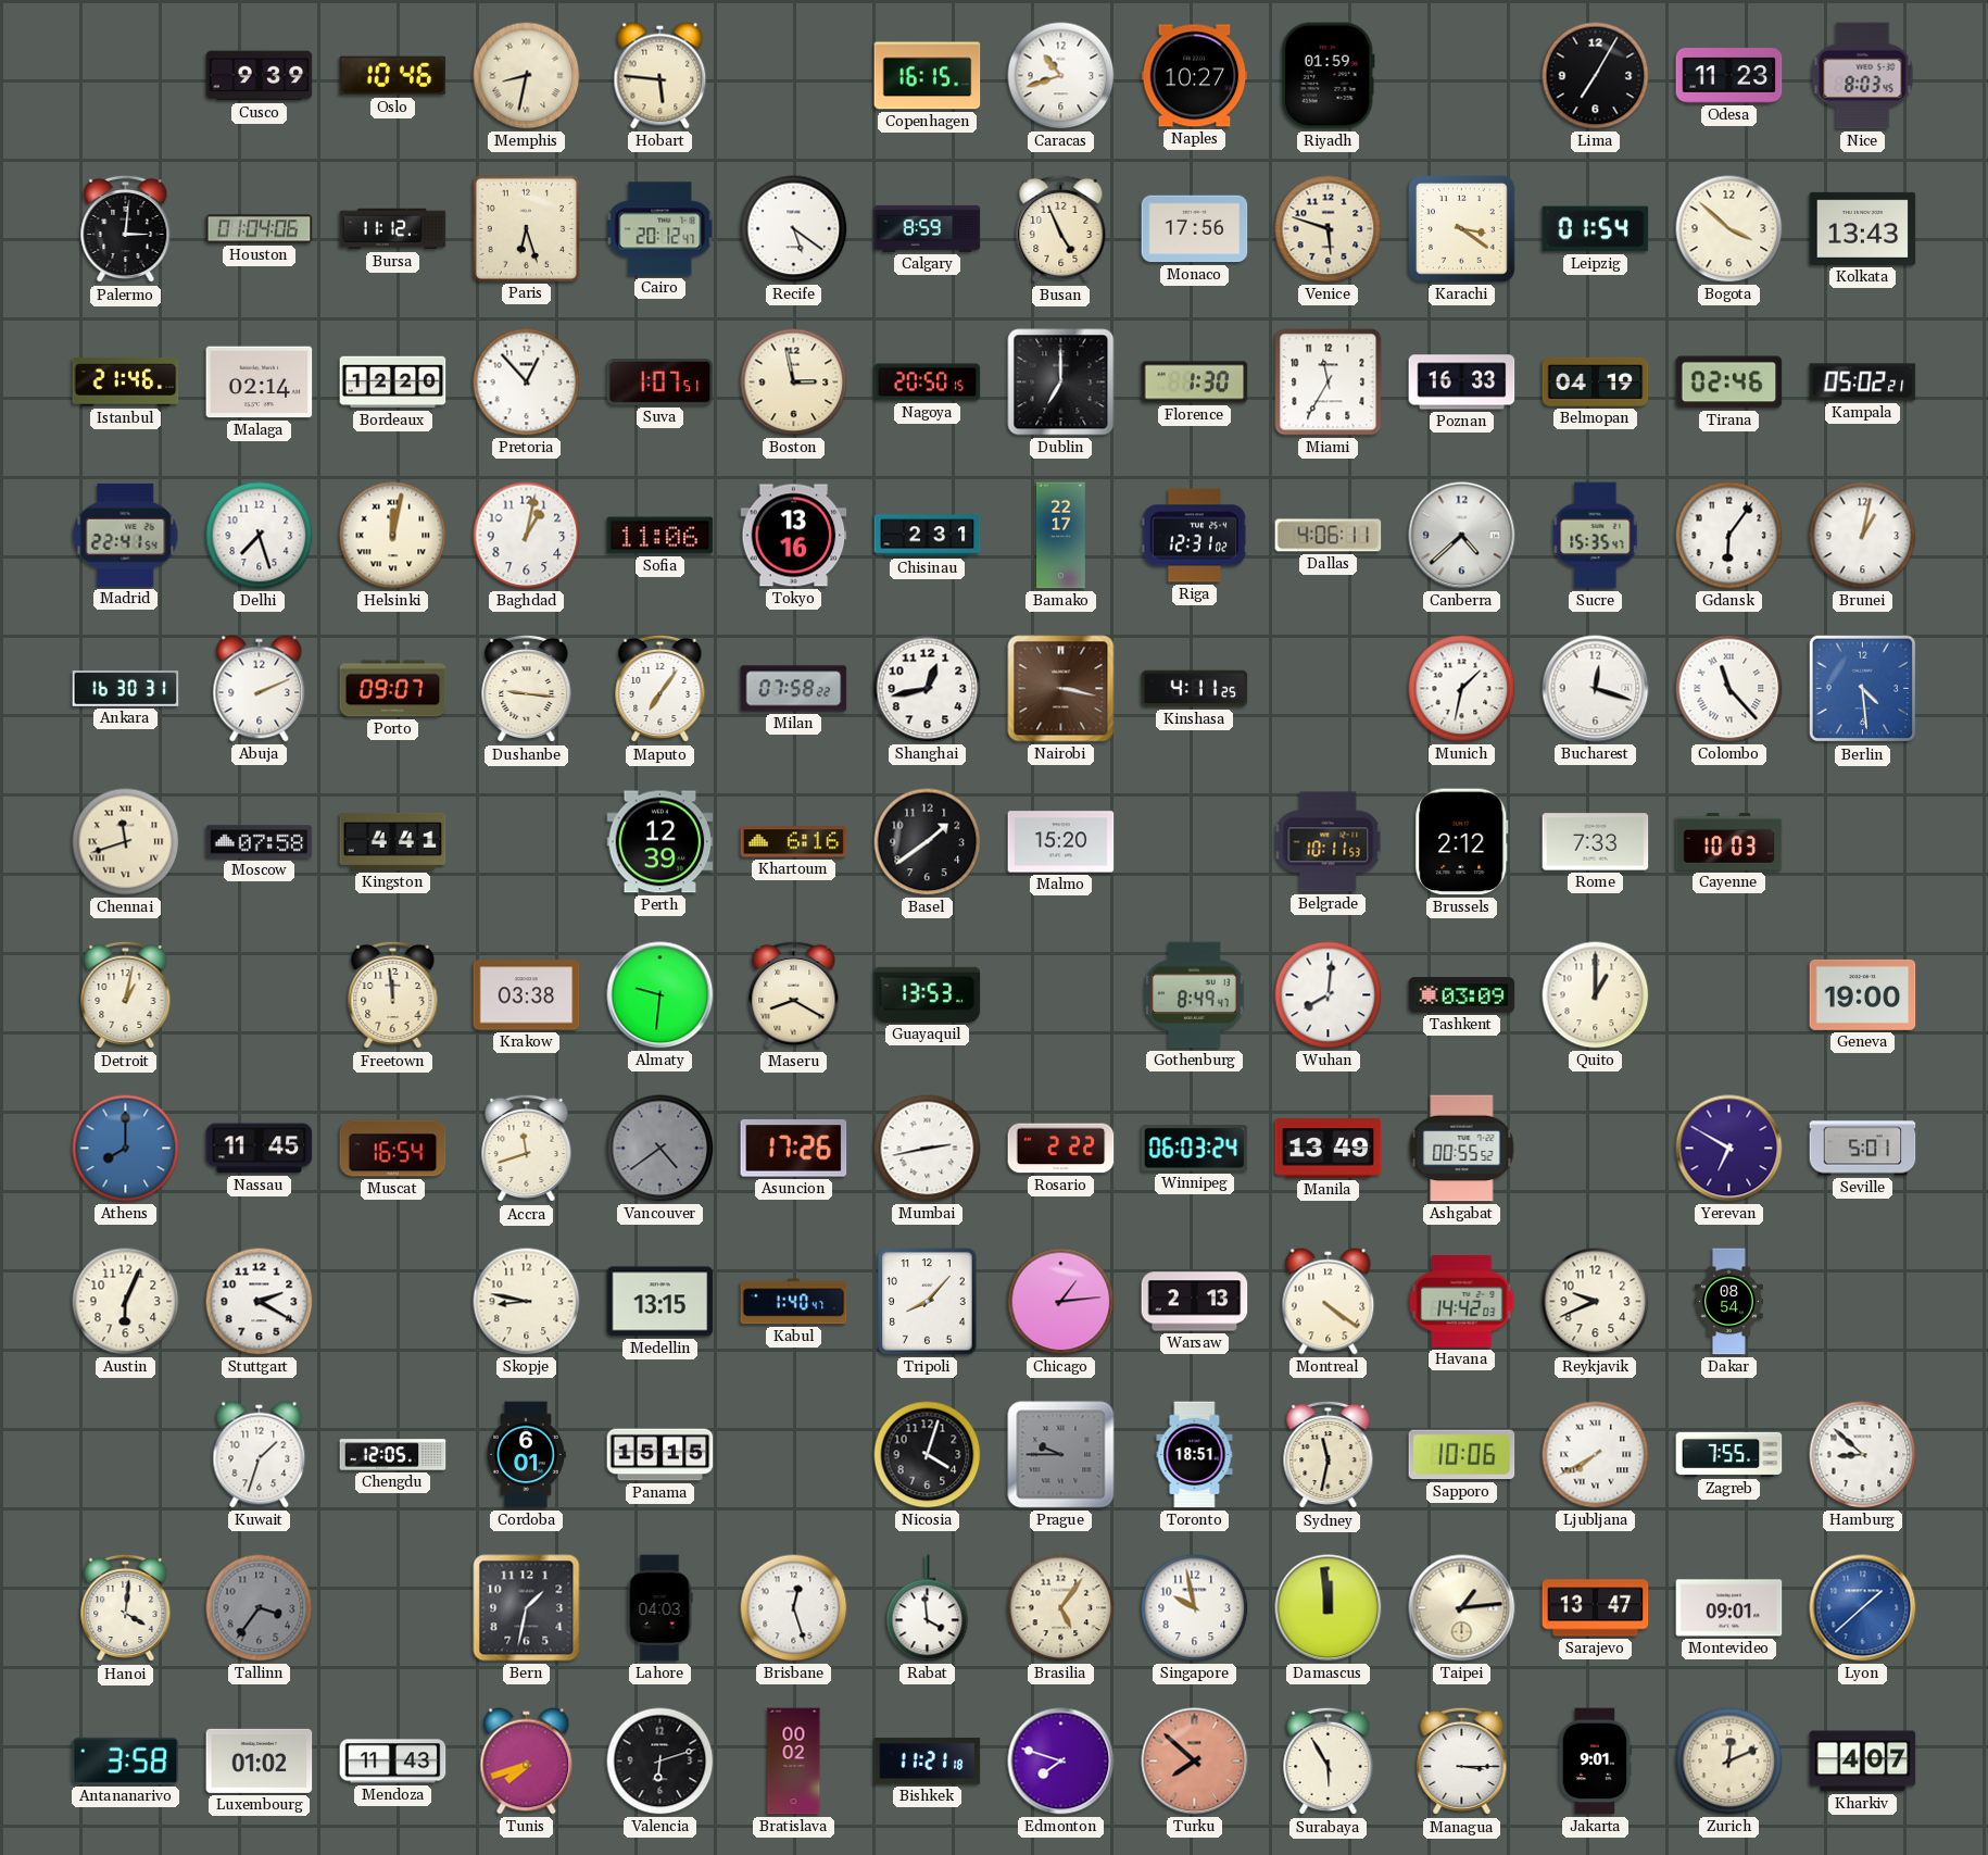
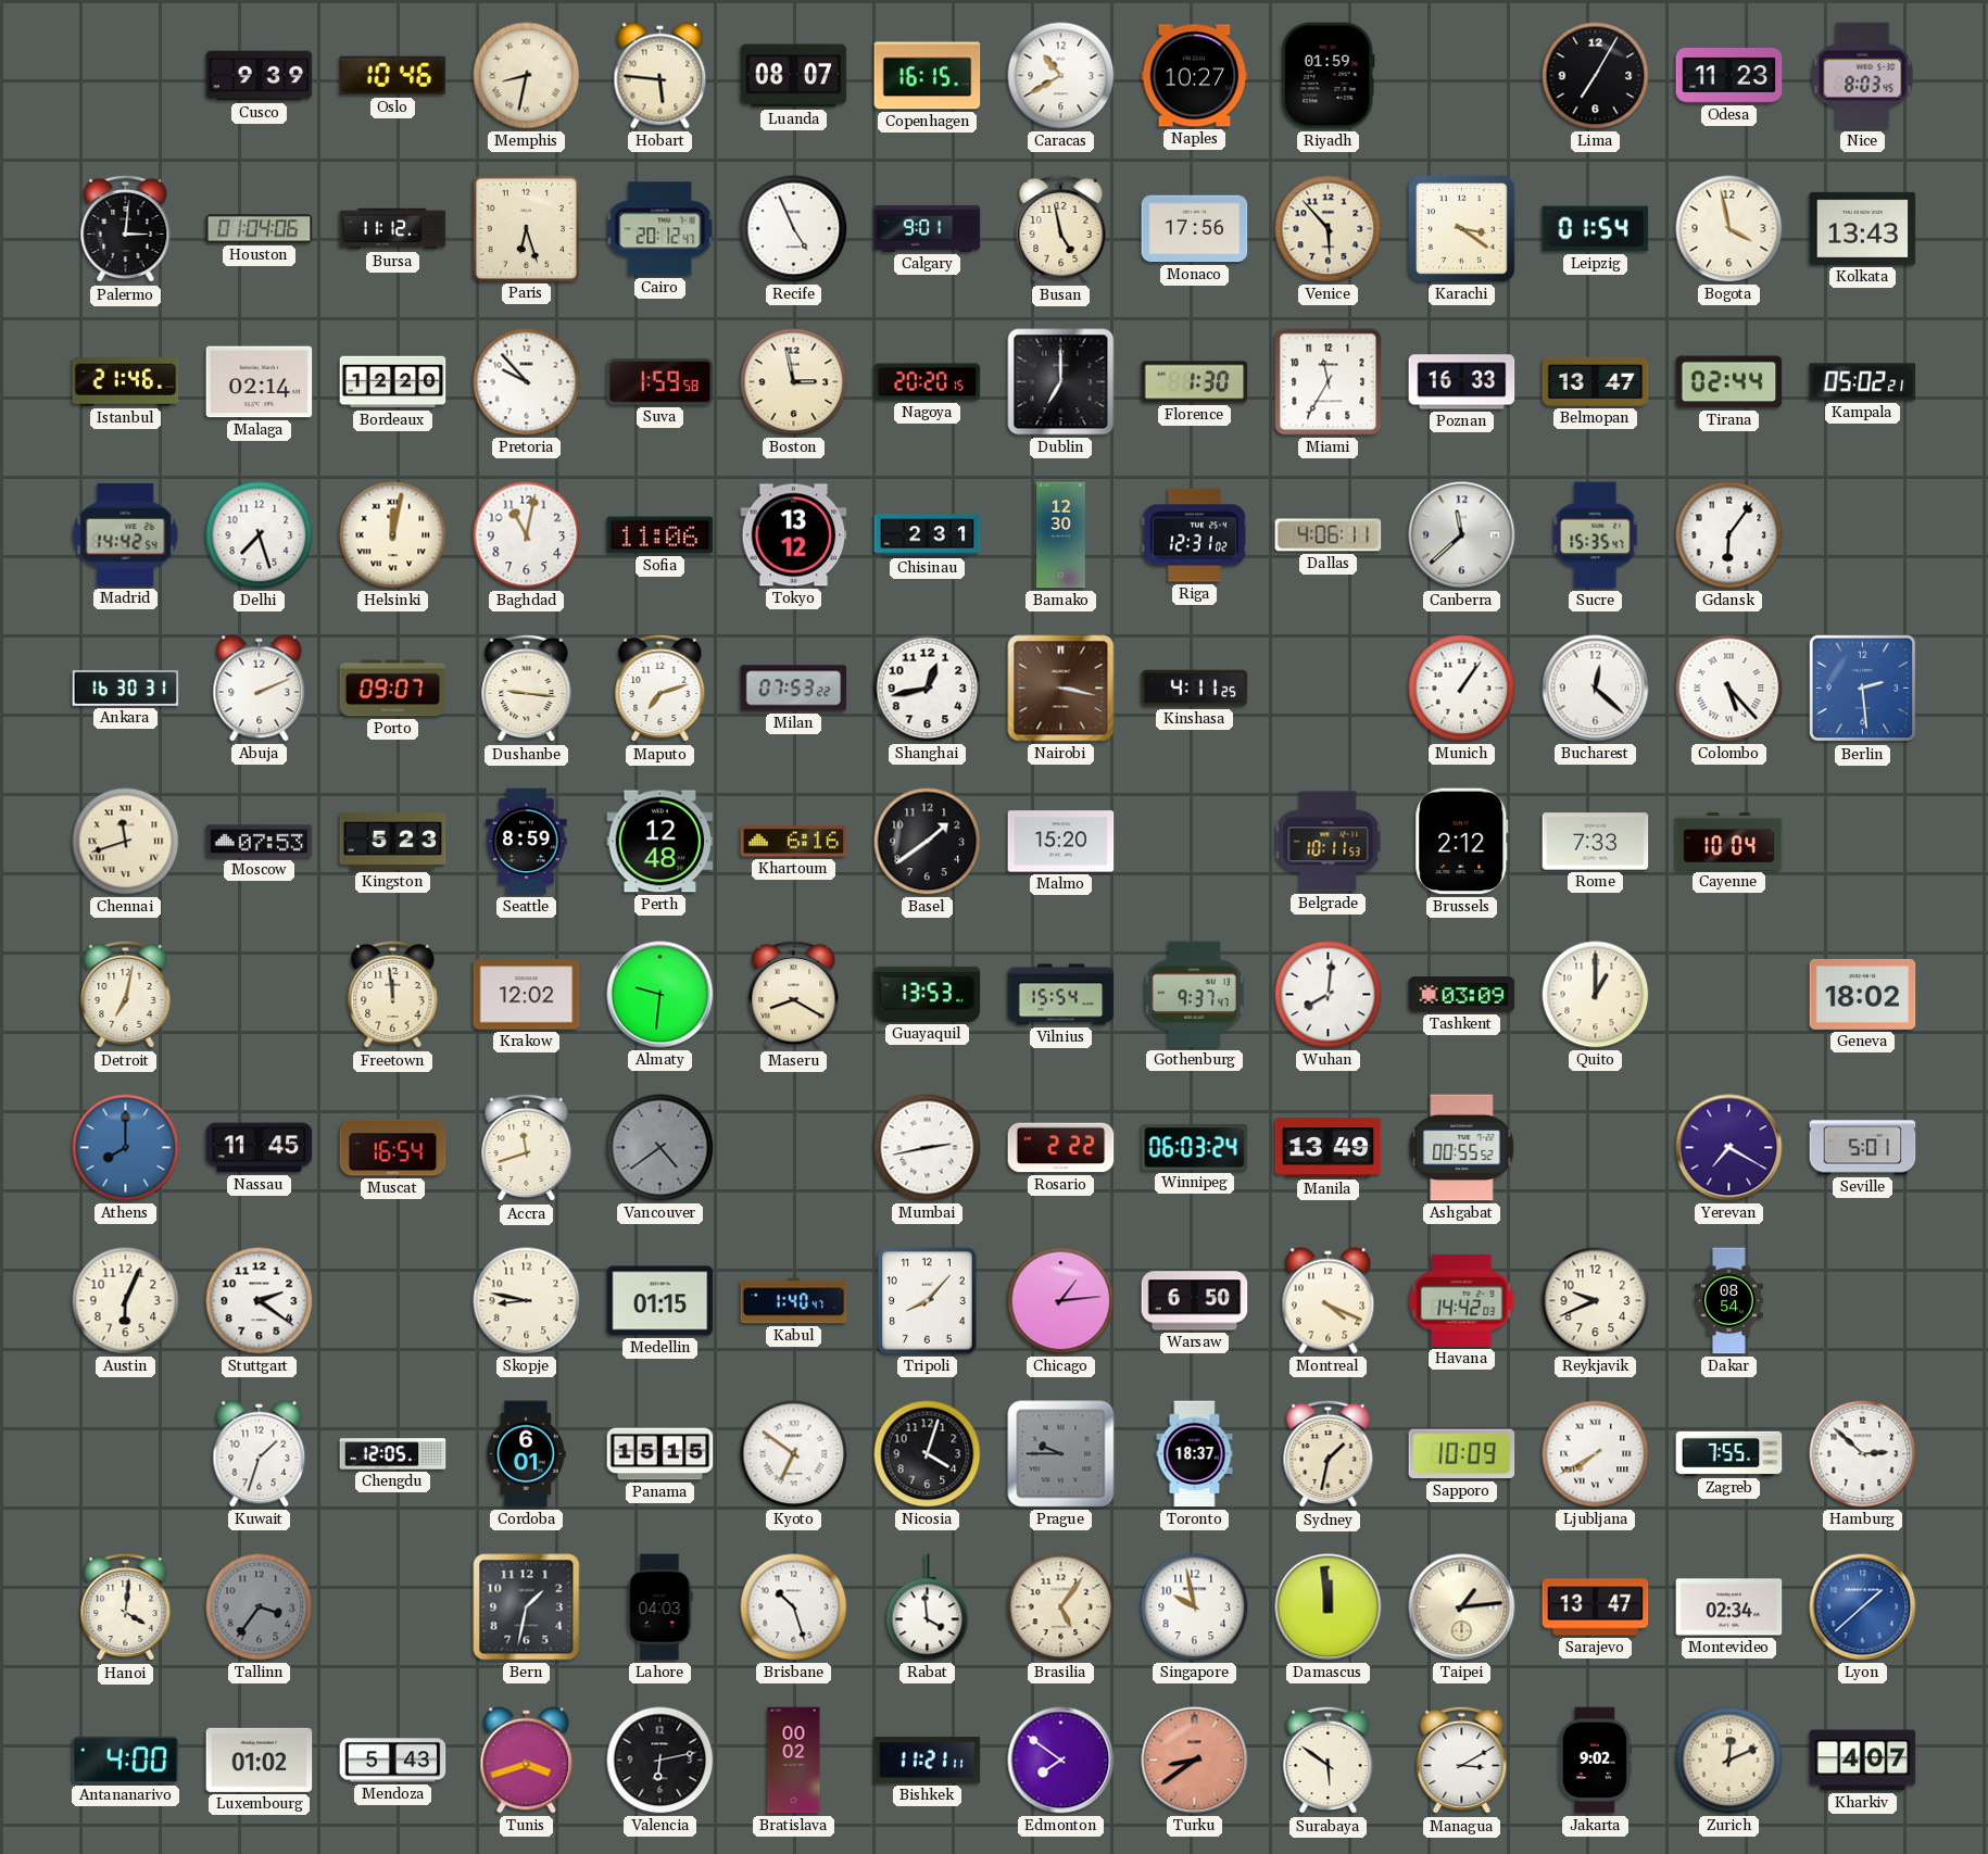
Luanda: none -> 08:07
Caracas: 10:42 -> 10:40
Recife: 5:21 -> 4:56
Calgary: 8:59 -> 9:01
Busan: 4:56 -> 4:58
Venice: 5:48 -> 5:53
Bogota: 3:52 -> 3:58
Pretoria: 12:53 -> 9:53
Suva: 1:07 -> 1:59
Nagoya: 20:50 -> 20:20
Belmopan: 04:19 -> 13:47
Tirana: 02:46 -> 02:44
Madrid: 22:41 -> 14:42
Baghdad: 1:02 -> 11:02
Tokyo: 13:16 -> 13:12
Bamako: 22:17 -> 12:30
Canberra: 4:38 -> 11:38
Brunei: 1:02 -> none
Maputo: 7:06 -> 7:12
Milan: 07:58 -> 07:53
Munich: 1:32 -> 1:06
Bucharest: 12:18 -> 12:22
Colombo: 11:23 -> 5:23
Berlin: 4:29 -> 2:29
Moscow: 07:58 -> 07:53
Kingston: 4:41 -> 5:23
Seattle: none -> 8:59
Perth: 12:39 -> 12:48
Cayenne: 10:03 -> 10:04
Detroit: 1:02 -> 7:02
Krakow: 03:38 -> 12:02
Vilnius: none -> 15:54
Gothenburg: 8:49 -> 9:37
Geneva: 19:00 -> 18:02
Asuncion: 17:26 -> none
Yerevan: 6:50 -> 7:20
Stuttgart: 2:20 -> 2:21
Medellin: 13:15 -> 01:15
Warsaw: 2:13 -> 6:50
Montreal: 4:21 -> 4:19
Kyoto: none -> 6:51
Toronto: 18:51 -> 18:37
Sydney: 11:32 -> 1:32
Sapporo: 10:06 -> 10:09
Hamburg: 8:52 -> 2:52
Brisbane: 12:27 -> 10:27
Montevideo: 09:01 -> 02:34
Antananarivo: 3:58 -> 4:00
Mendoza: 11:43 -> 5:43
Tunis: 7:42 -> 3:42
Valencia: 6:12 -> 6:13
Bishkek: 11:21:18 -> 11:21:11
Edmonton: 7:48 -> 7:51
Turku: 7:52 -> 8:39
Surabaya: 5:55 -> 5:51
Managua: 3:15 -> 3:10
Jakarta: 9:01 -> 9:02
